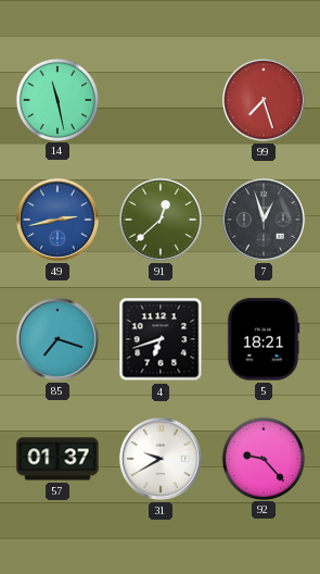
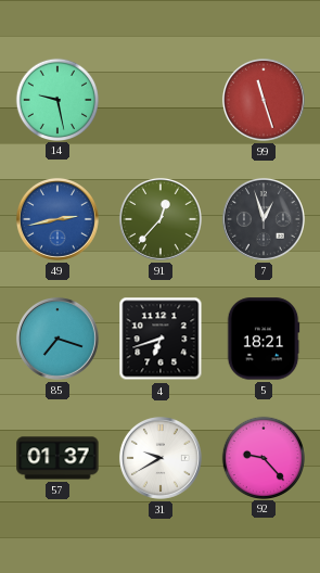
14: 11:28 -> 9:28
99: 7:27 -> 11:27
91: 12:38 -> 12:37
